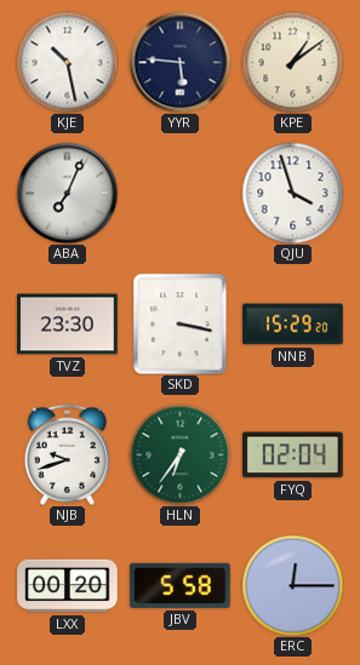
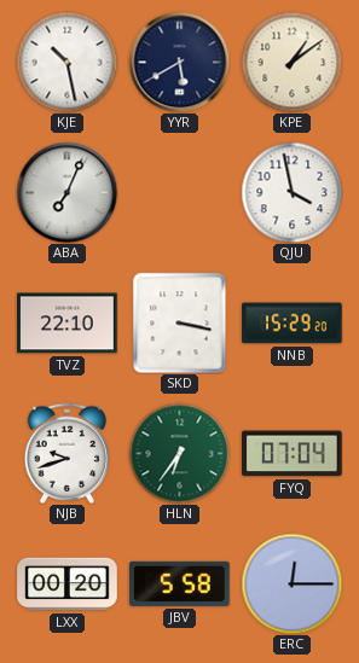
YYR: 5:46 -> 5:40
QJU: 3:57 -> 3:58
TVZ: 23:30 -> 22:10
FYQ: 02:04 -> 07:04
